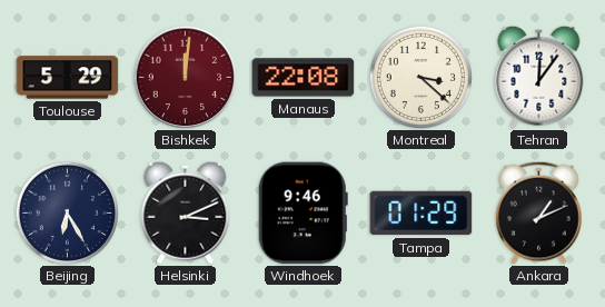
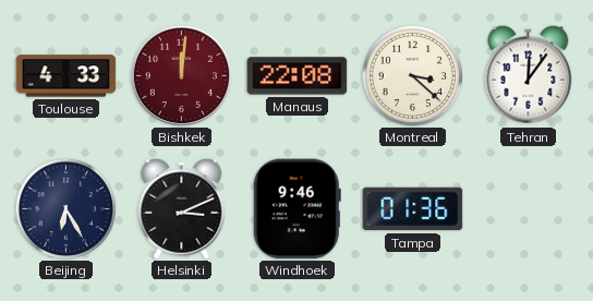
Toulouse: 5:29 -> 4:33
Tampa: 01:29 -> 01:36
Ankara: 1:11 -> none
